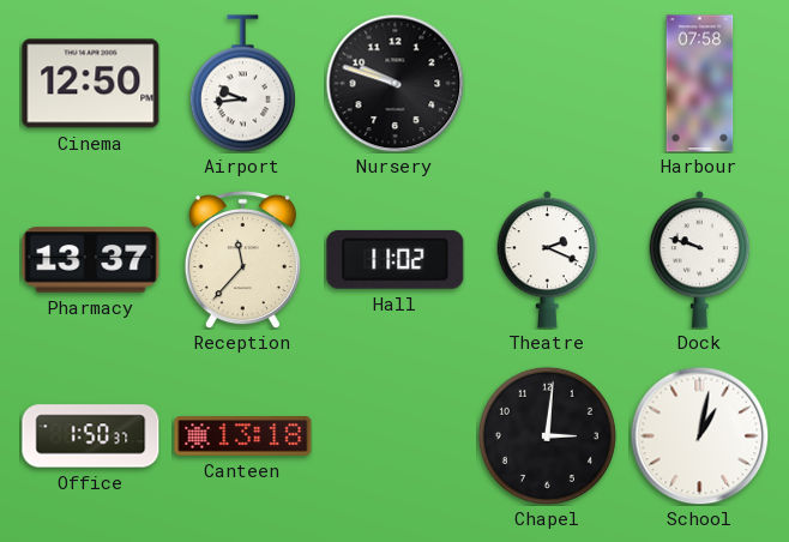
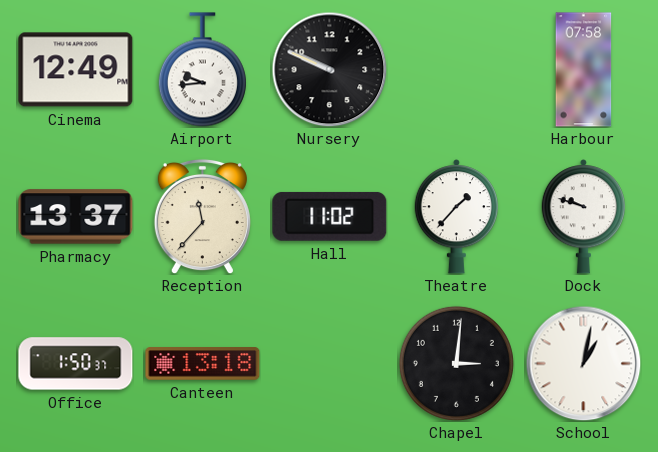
Cinema: 12:50 -> 12:49
Nursery: 9:48 -> 9:49
Theatre: 2:19 -> 1:37
